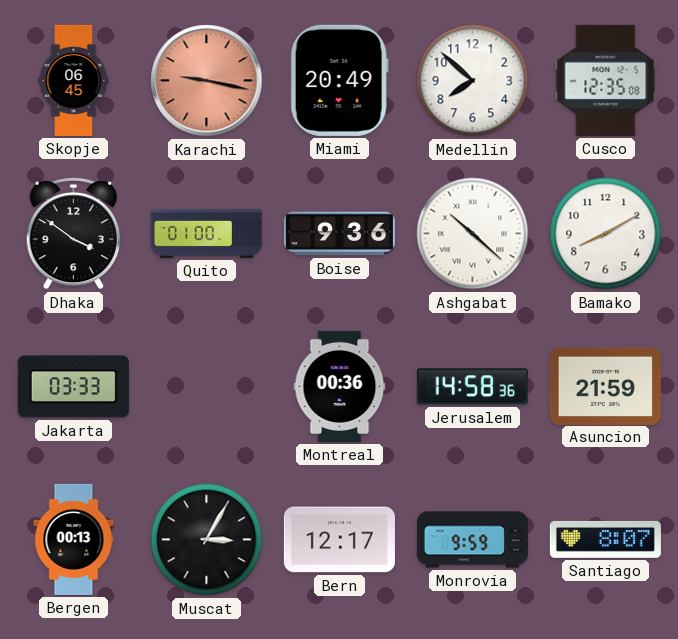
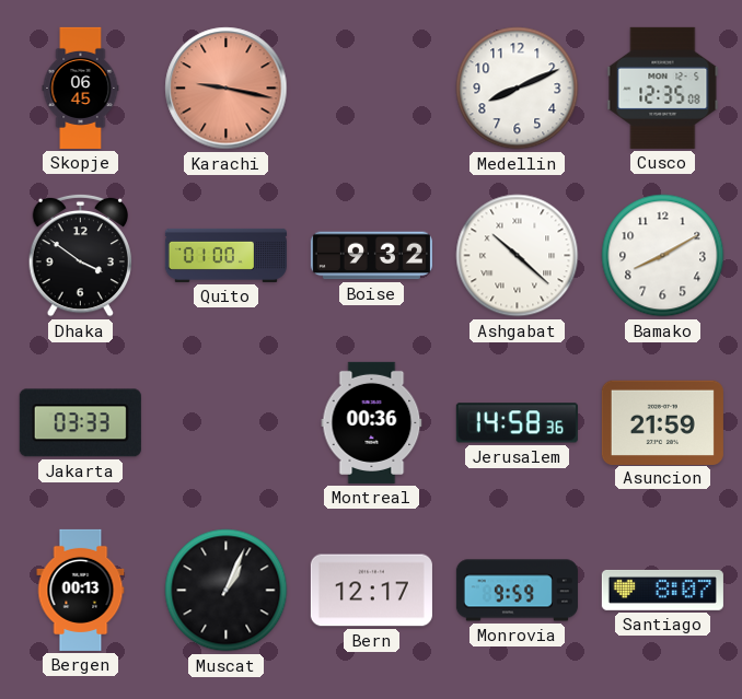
Miami: 20:49 -> none
Medellin: 7:52 -> 8:11
Boise: 9:36 -> 9:32
Muscat: 3:05 -> 1:04
